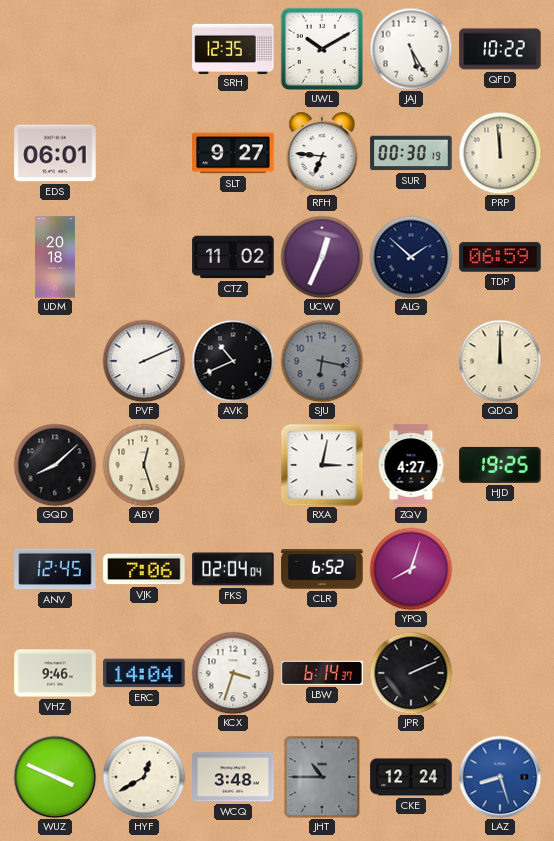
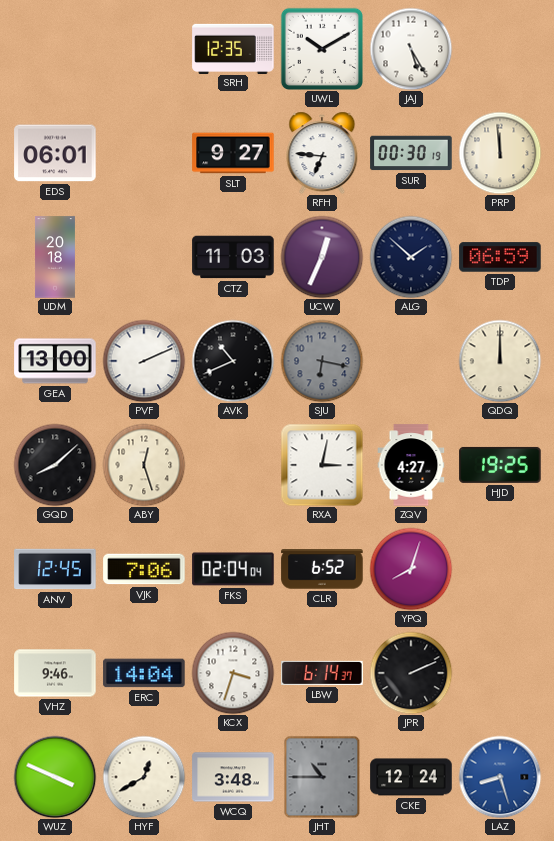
QFD: 10:22 -> none
CTZ: 11:02 -> 11:03
GEA: none -> 13:00
